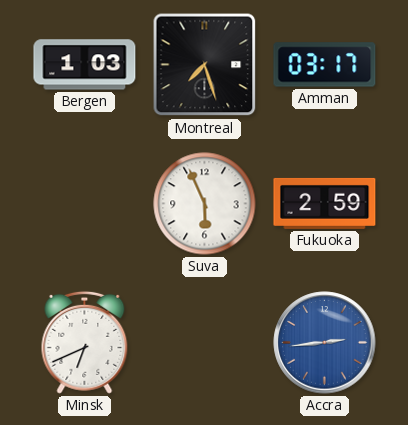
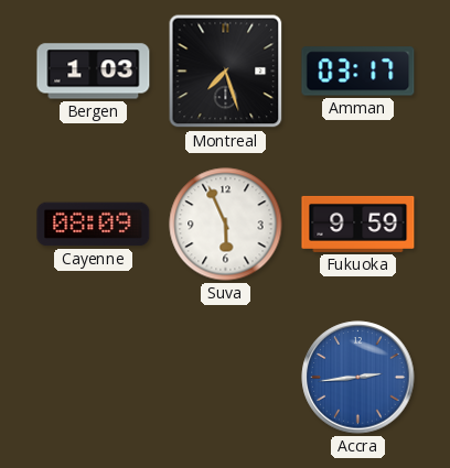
Cayenne: none -> 08:09
Fukuoka: 2:59 -> 9:59
Minsk: 6:41 -> none
